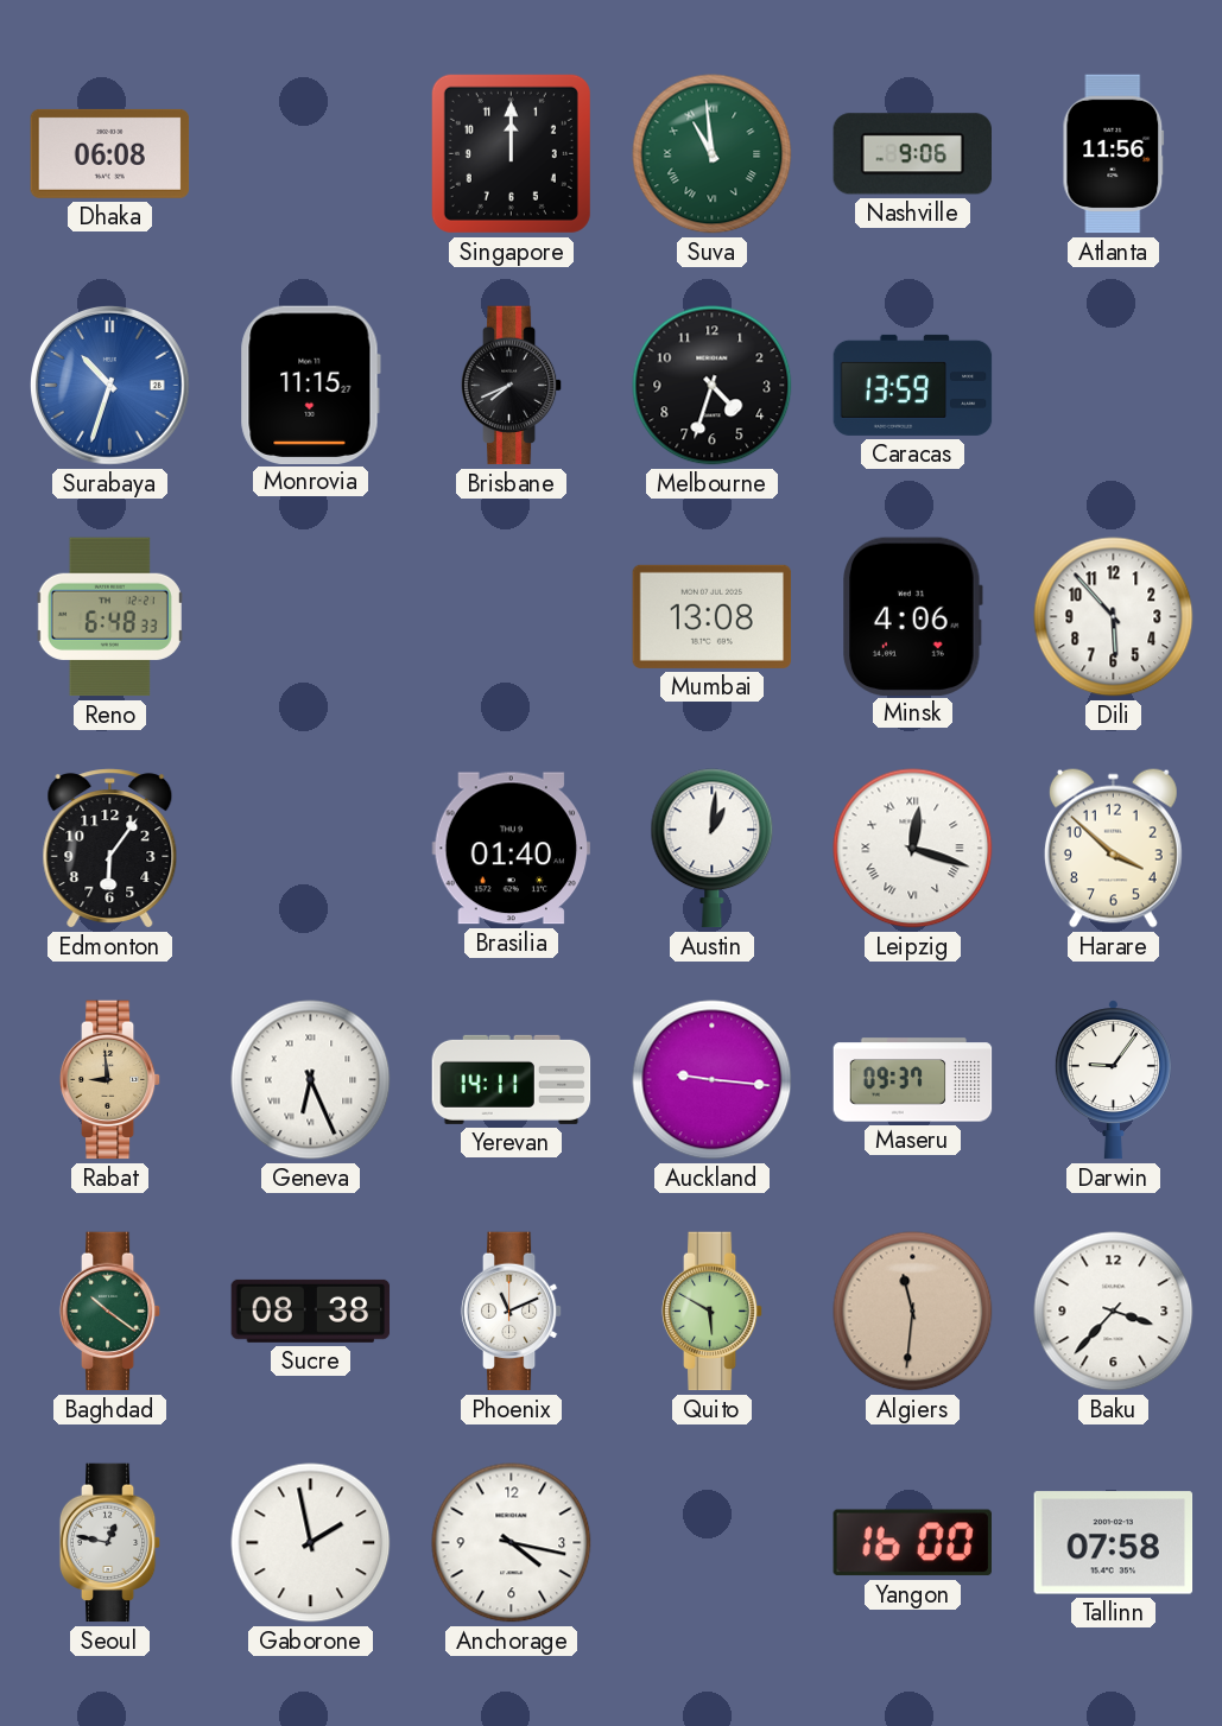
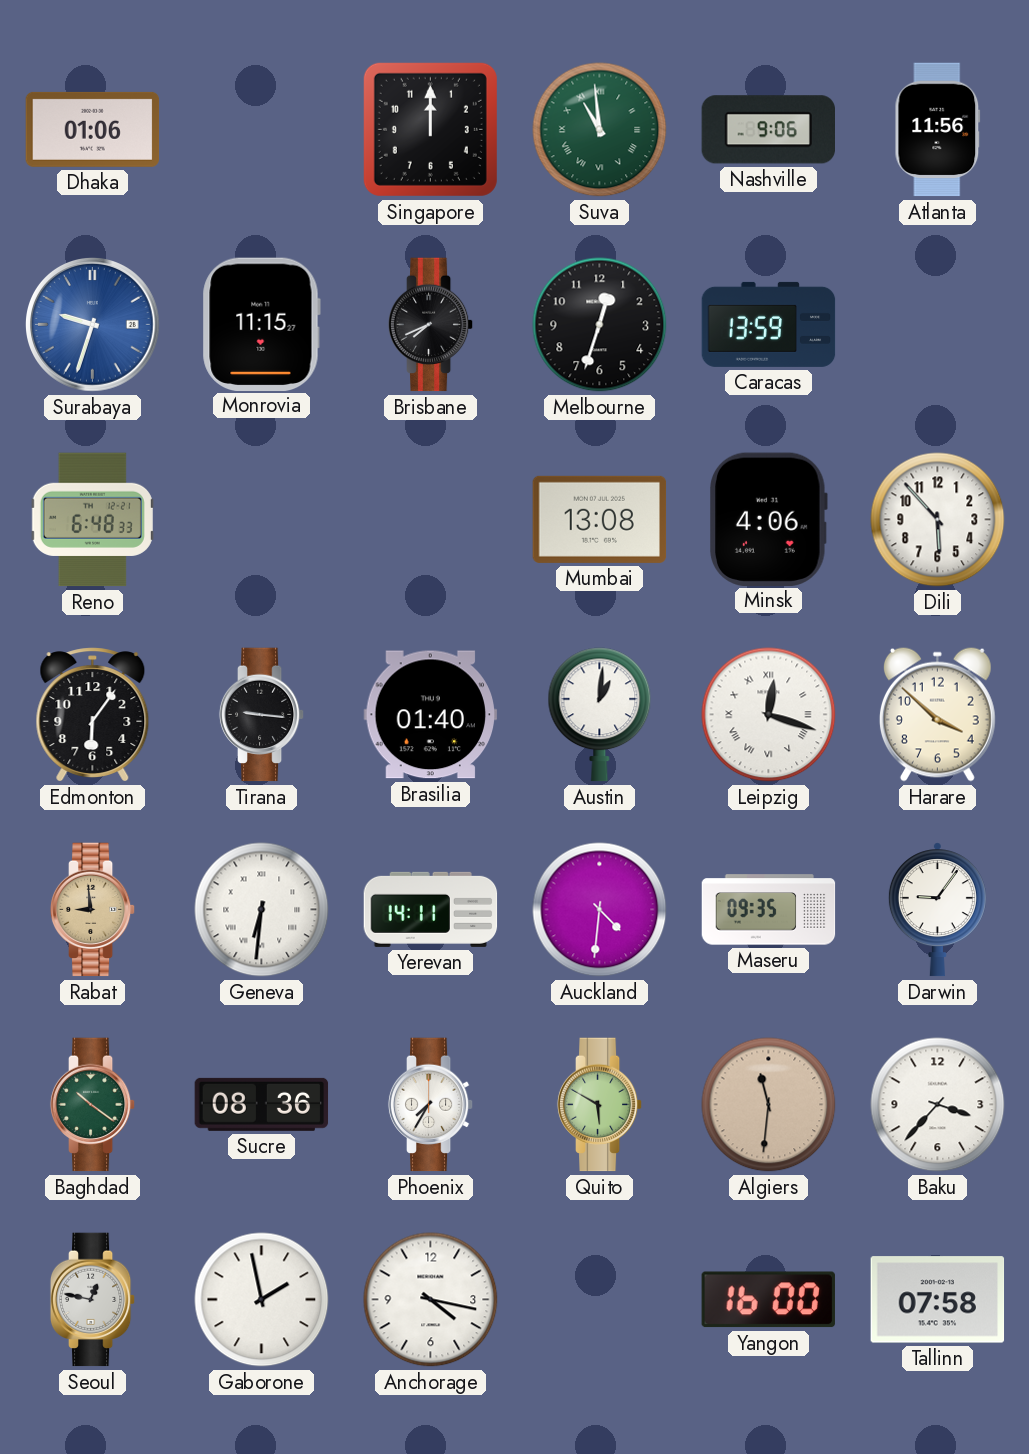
Dhaka: 06:08 -> 01:06
Surabaya: 10:33 -> 9:33
Melbourne: 4:33 -> 12:33
Tirana: none -> 9:16
Geneva: 6:26 -> 6:31
Auckland: 9:16 -> 4:31
Maseru: 09:37 -> 09:35
Sucre: 08:38 -> 08:36
Phoenix: 11:11 -> 7:35
